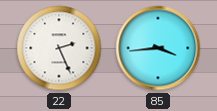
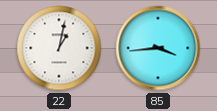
22: 2:26 -> 1:02
